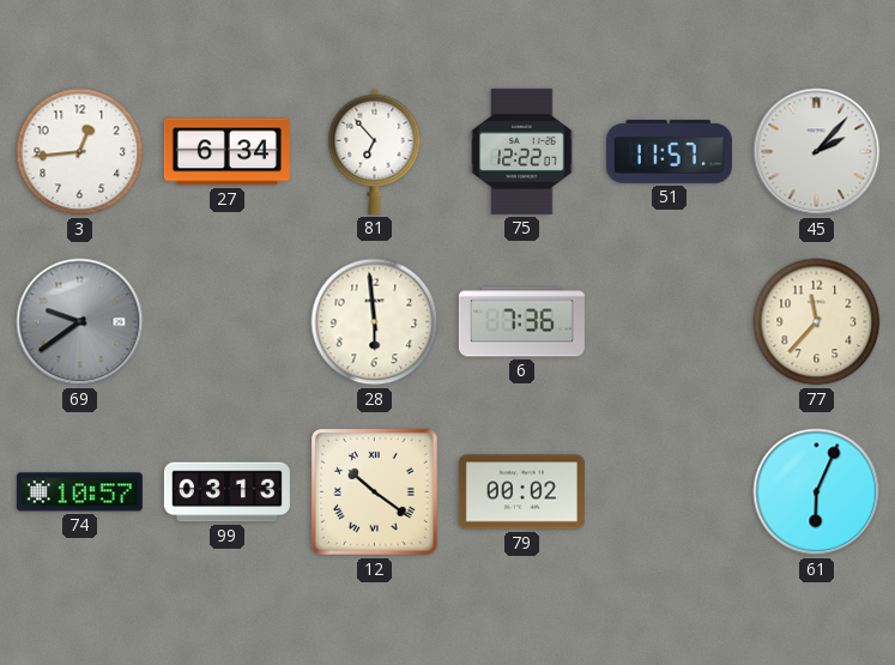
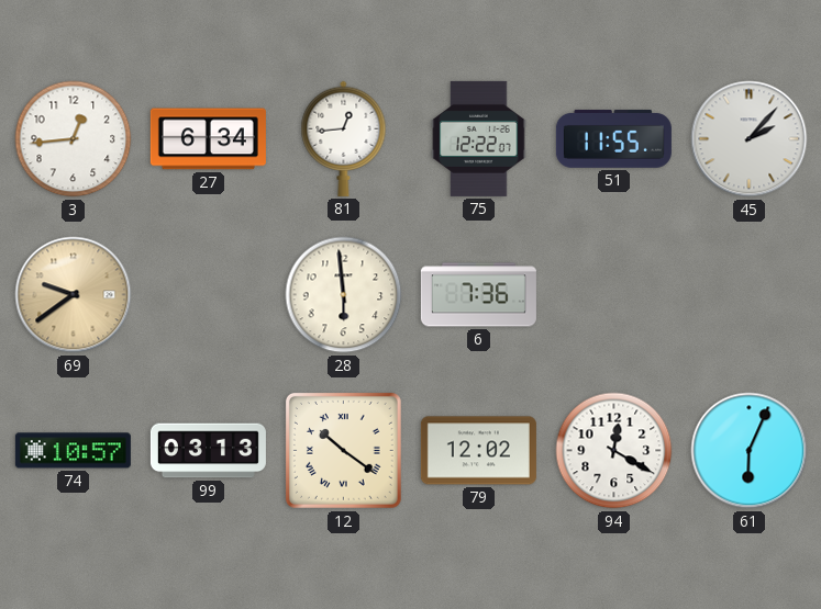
81: 6:53 -> 12:44
51: 11:57 -> 11:55
69 dial: grey -> champagne
77: 11:37 -> none
79: 00:02 -> 12:02
94: none -> 12:20
